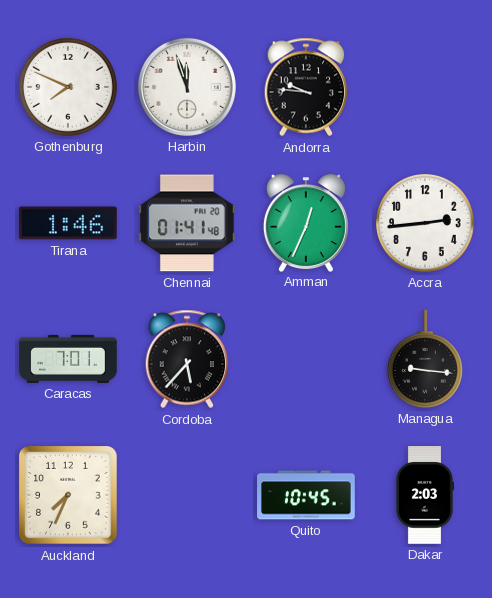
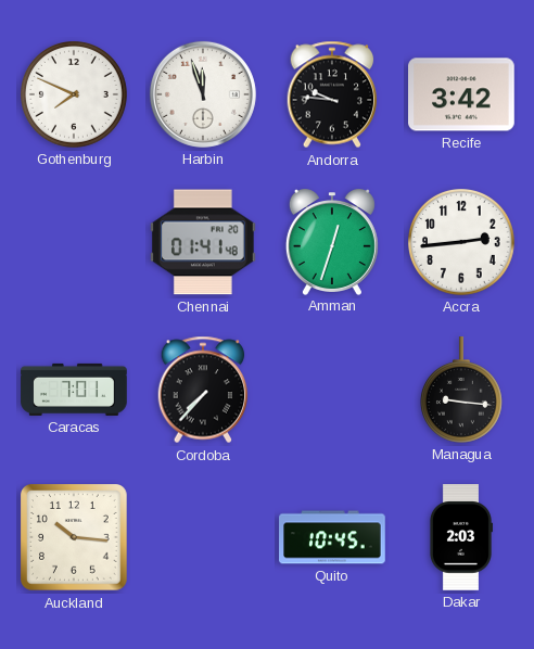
Recife: none -> 3:42
Tirana: 1:46 -> none
Amman: 12:34 -> 12:33
Cordoba: 5:37 -> 7:37
Auckland: 7:34 -> 10:16
